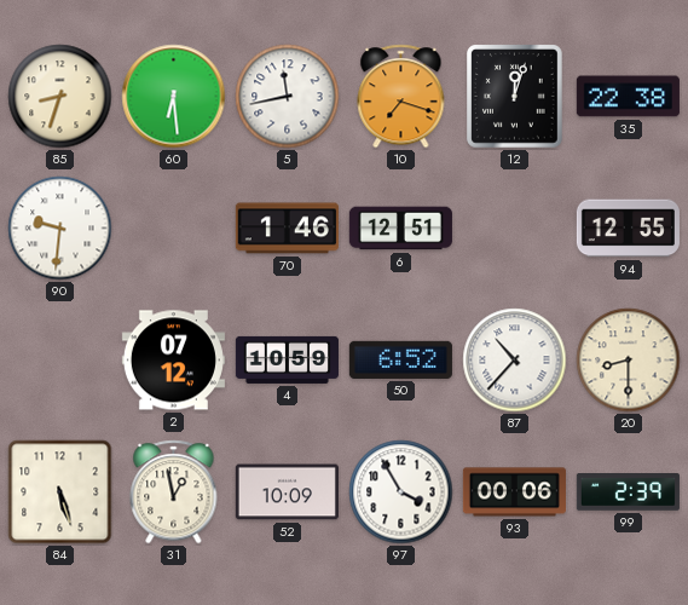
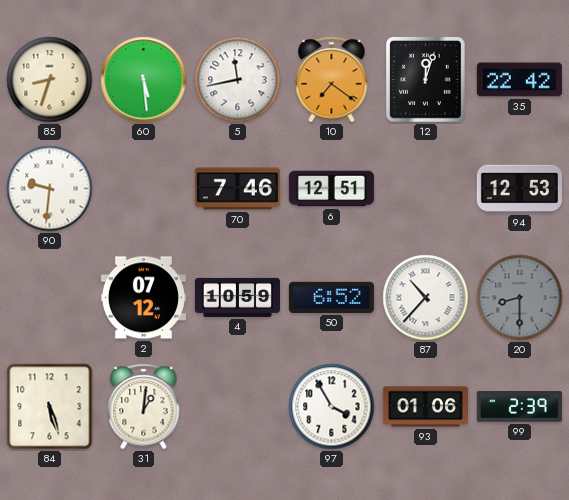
60: 6:29 -> 5:29
10: 7:18 -> 7:21
35: 22:38 -> 22:42
70: 1:46 -> 7:46
94: 12:55 -> 12:53
20 dial: cream -> grey
31: 12:58 -> 1:01
52: 10:09 -> none
93: 00:06 -> 01:06
